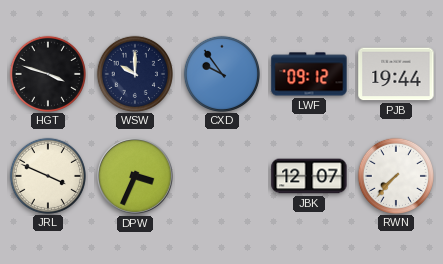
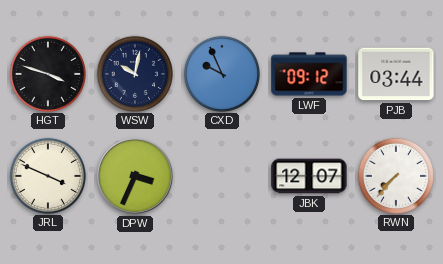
WSW: 10:00 -> 10:02
CXD: 9:54 -> 9:56
PJB: 19:44 -> 03:44
